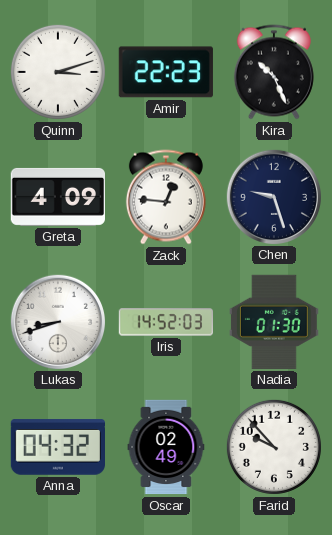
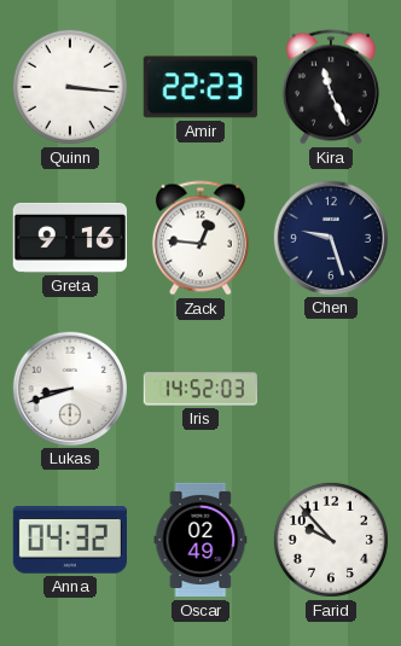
Quinn: 3:12 -> 3:16
Kira: 10:26 -> 11:26
Greta: 4:09 -> 9:16
Nadia: 01:30 -> none
